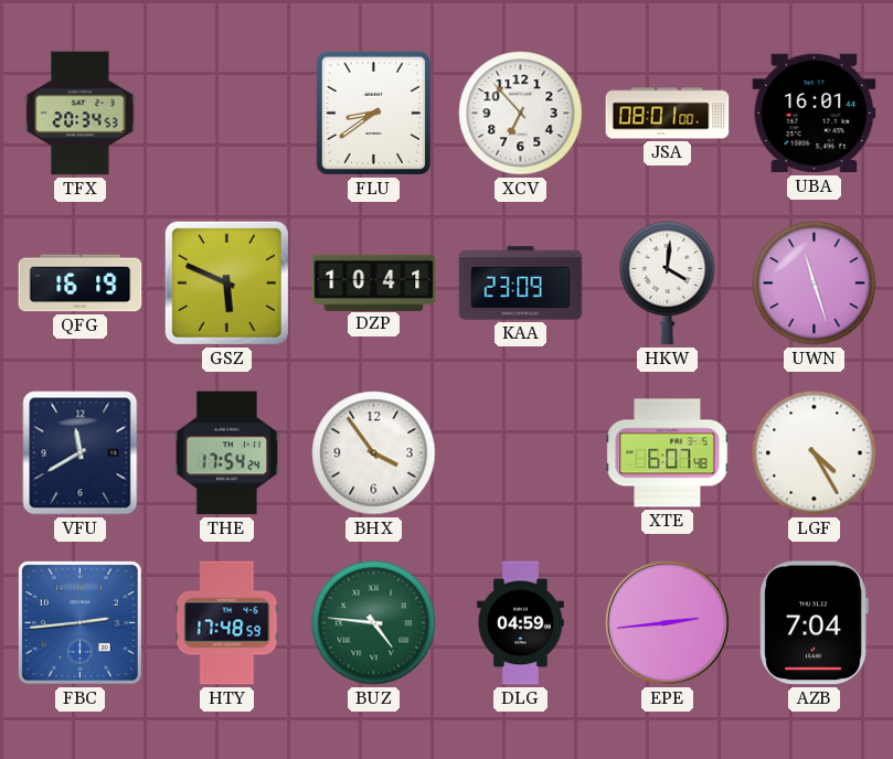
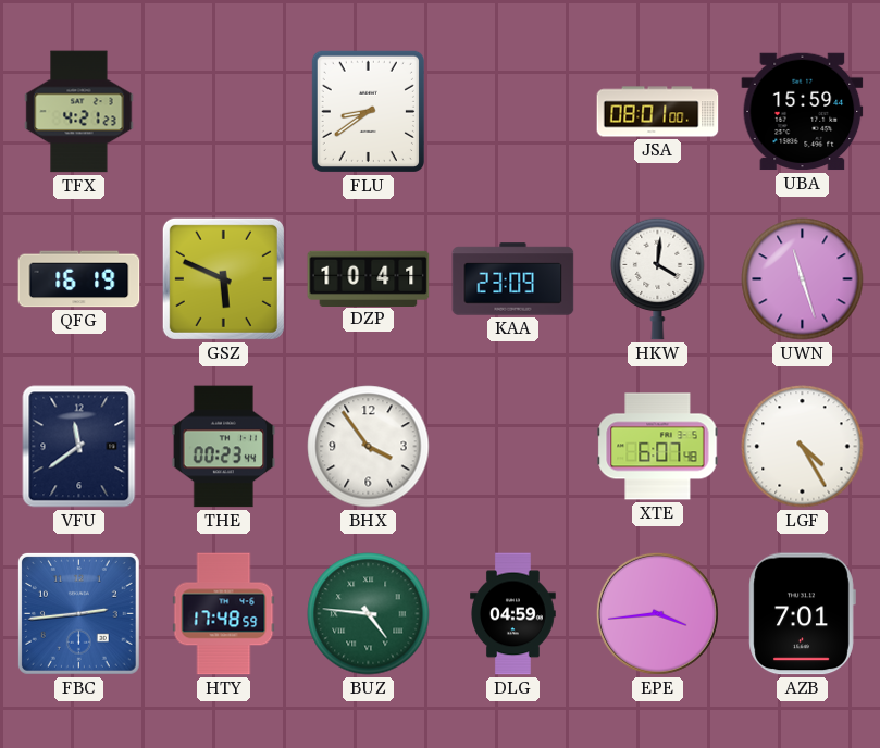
TFX: 20:34 -> 4:21
XCV: 6:53 -> none
UBA: 16:01 -> 15:59
VFU: 11:40 -> 11:39
THE: 17:54 -> 00:23
EPE: 2:44 -> 3:44
AZB: 7:04 -> 7:01
